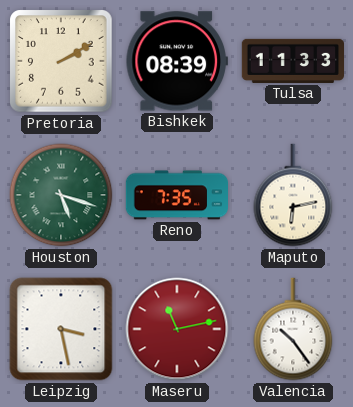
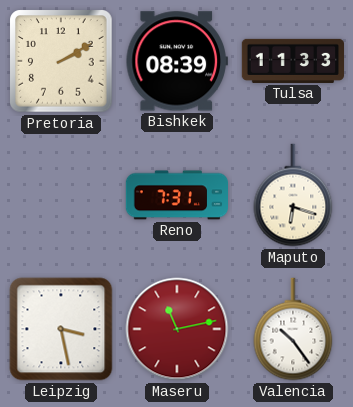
Houston: 5:18 -> none
Reno: 7:35 -> 7:31
Maputo: 6:13 -> 6:18
